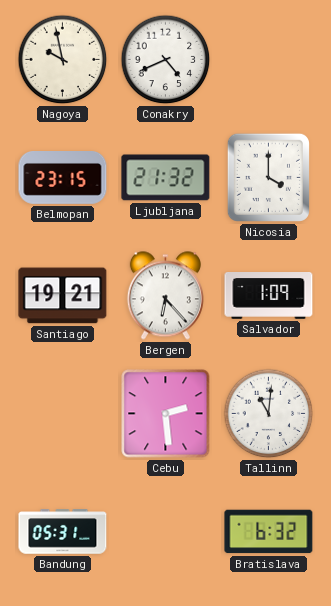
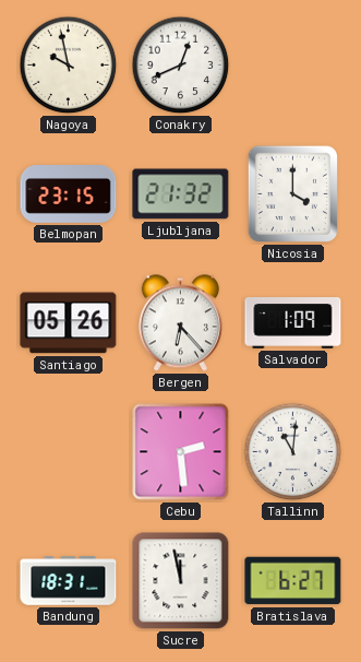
Conakry: 4:41 -> 12:41
Santiago: 19:21 -> 05:26
Bandung: 05:31 -> 18:31
Sucre: none -> 11:58
Bratislava: 6:32 -> 6:27
